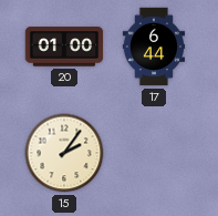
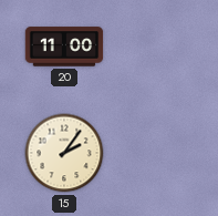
20: 01:00 -> 11:00
17: 6:44 -> none
